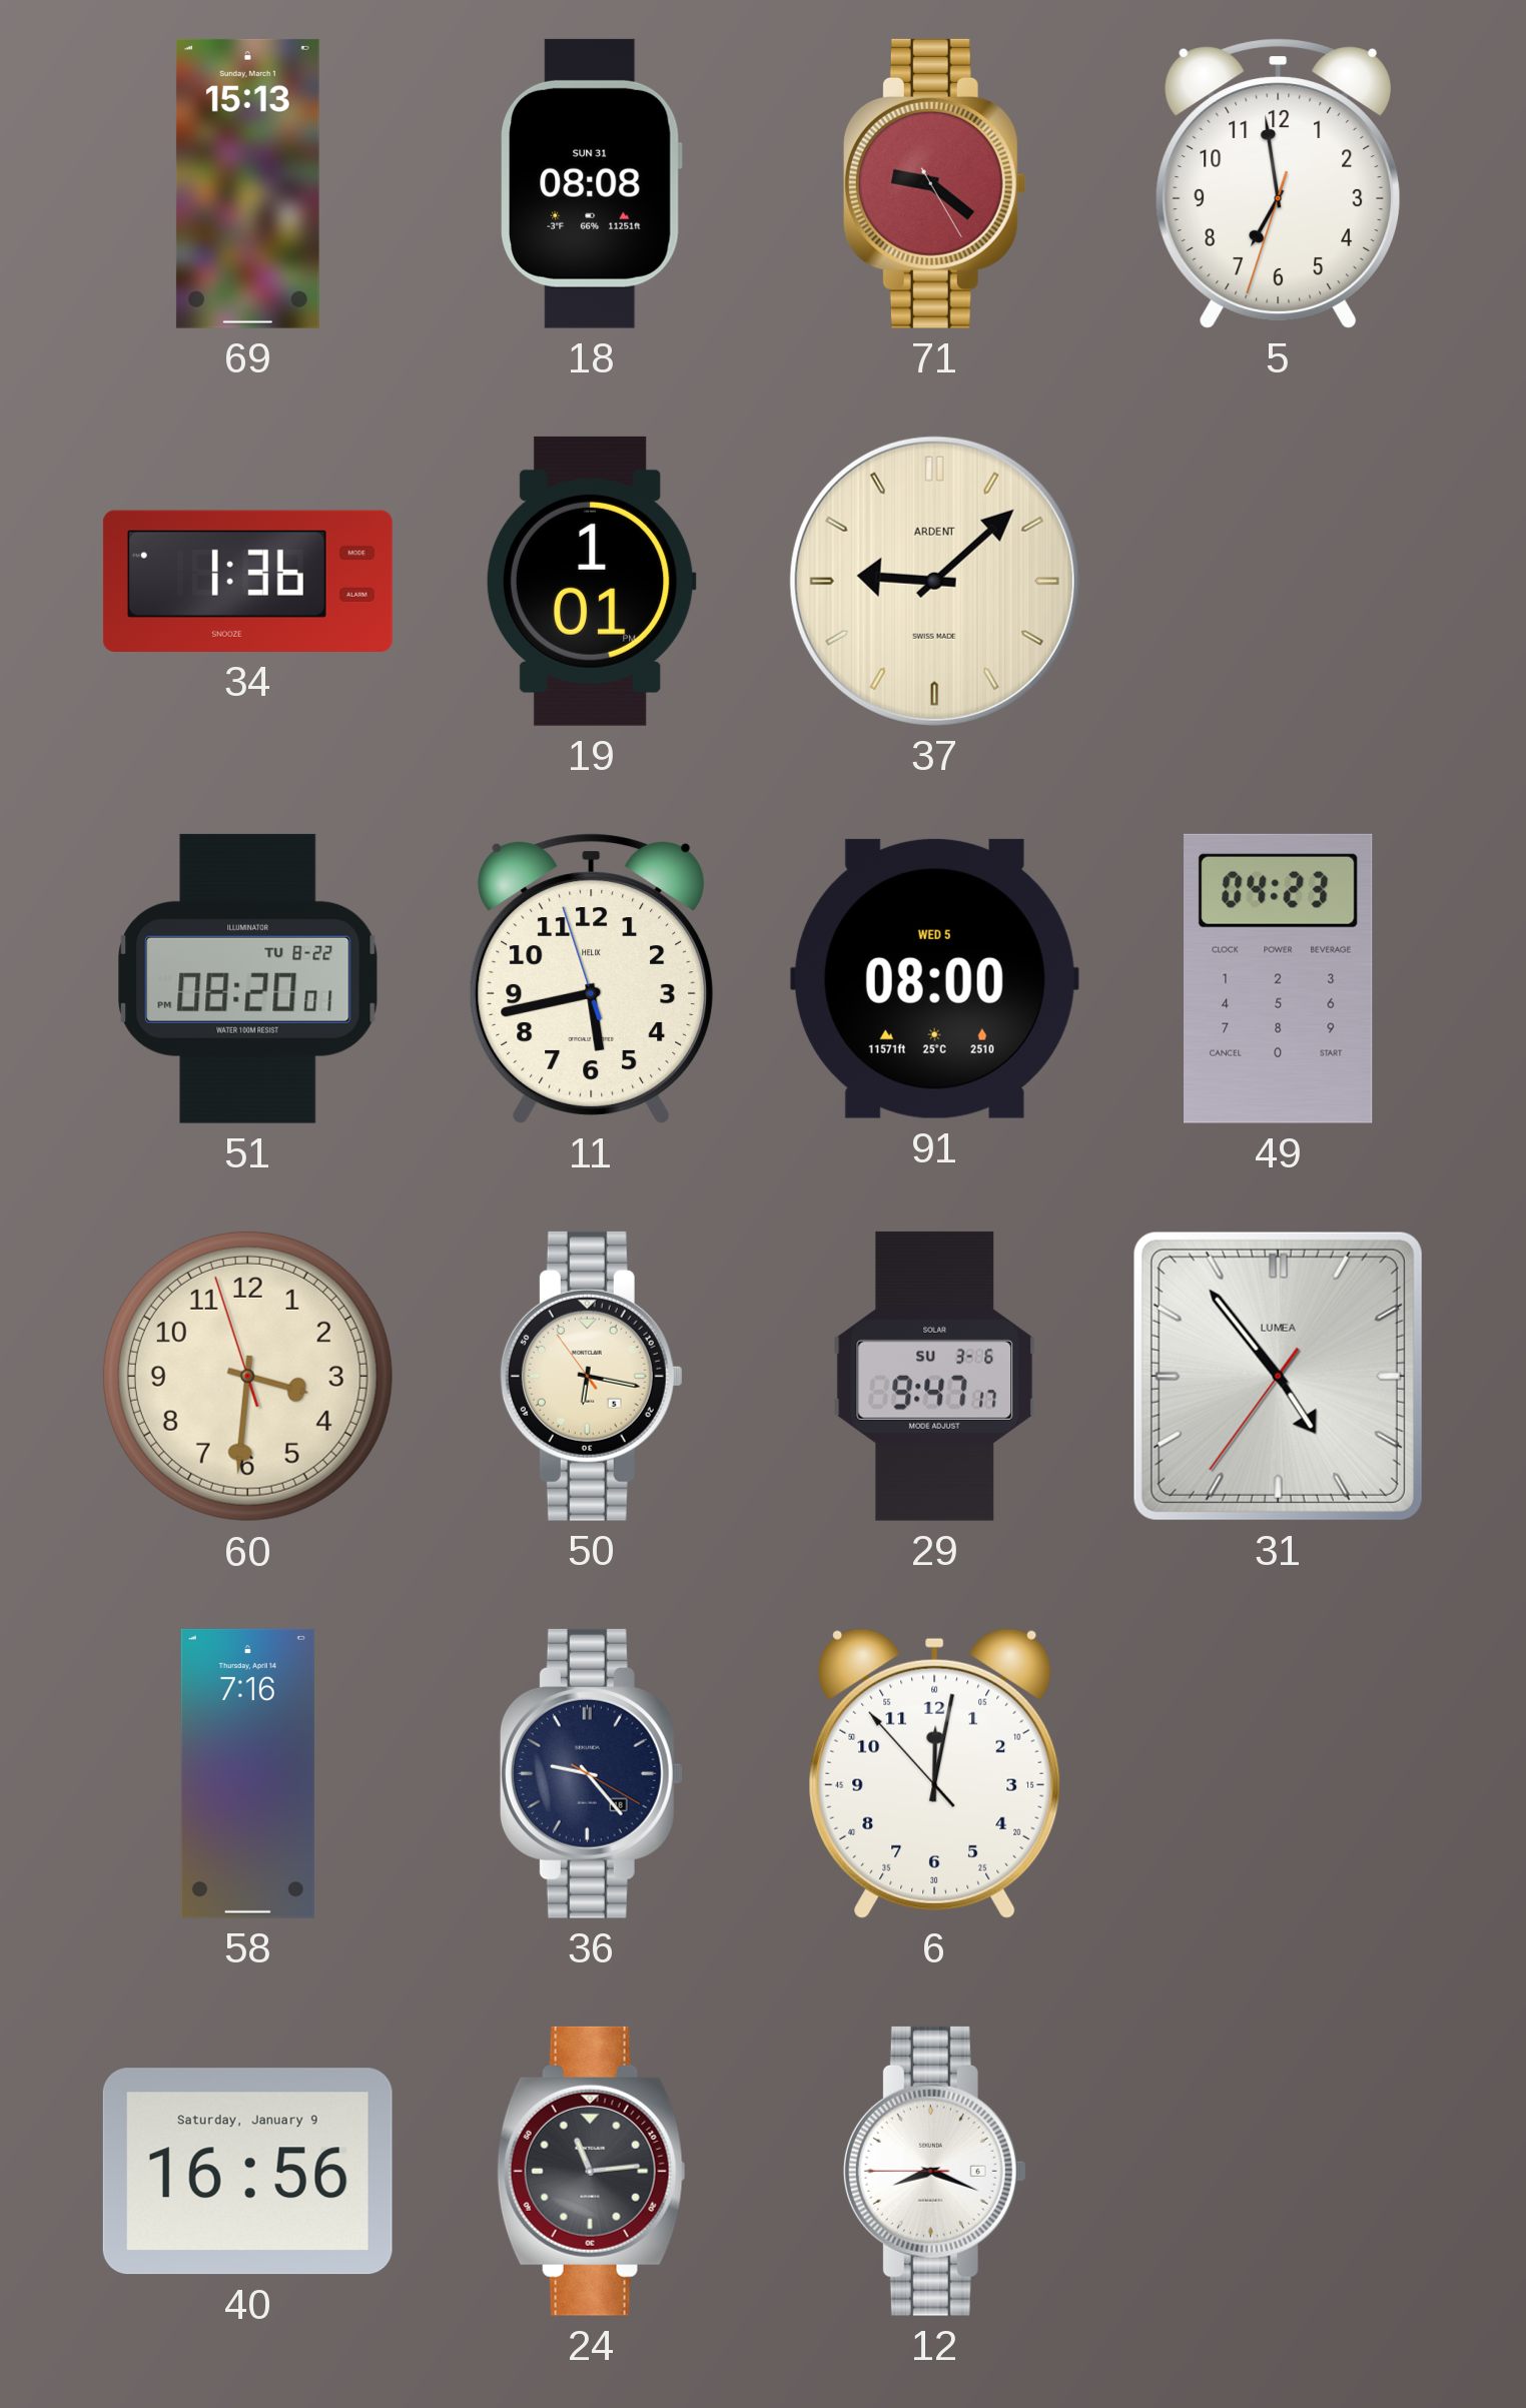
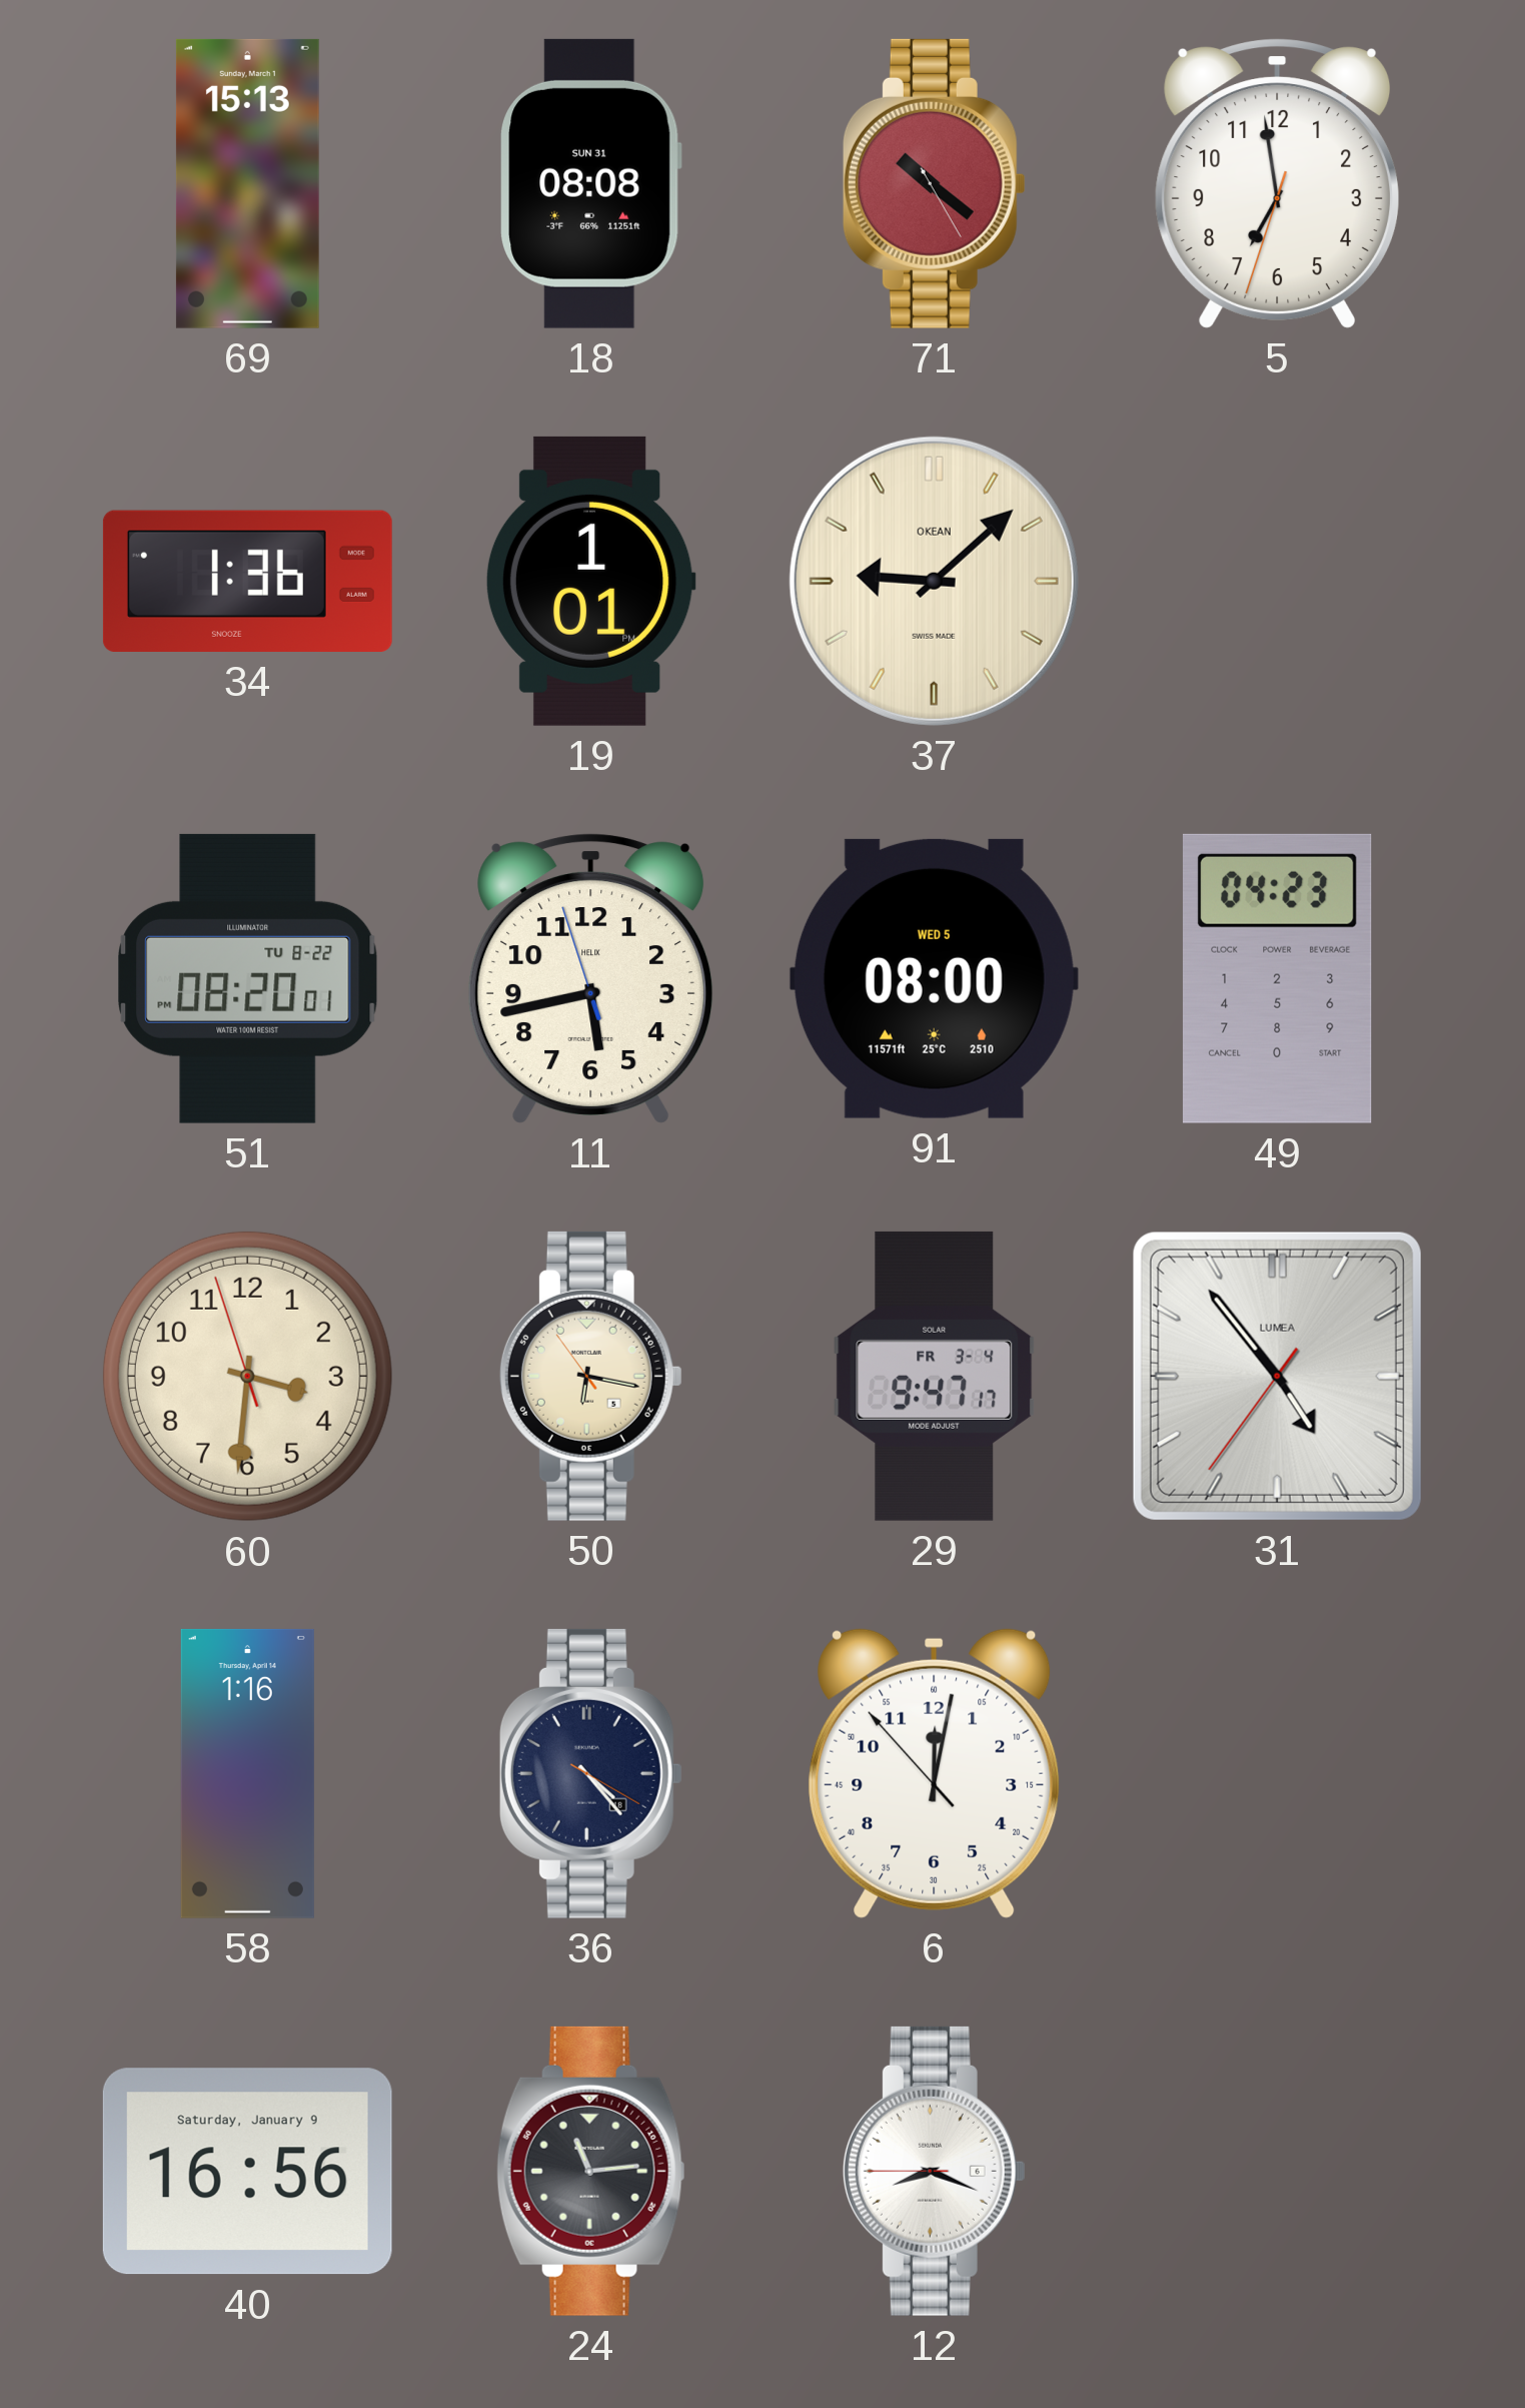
71: 9:21 -> 10:21
37 brand: ARDENT -> OKEAN
29 date: SU 3-6 -> FR 3-4
58: 7:16 -> 1:16
36: 9:23 -> 4:23
